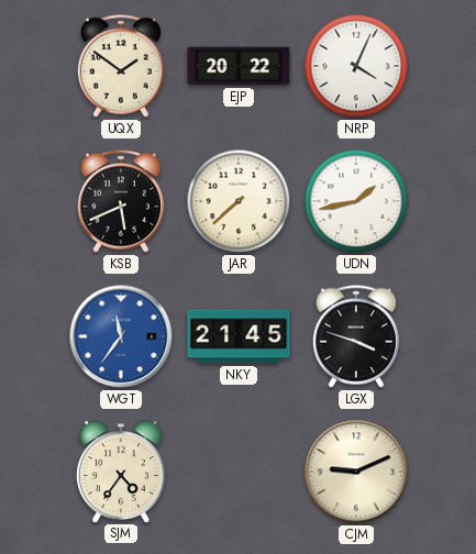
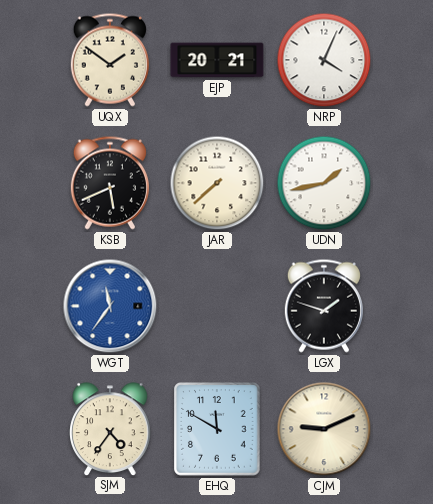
EJP: 20:22 -> 20:21
NKY: 21:45 -> none
LGX: 3:48 -> 1:48
EHQ: none -> 11:50
